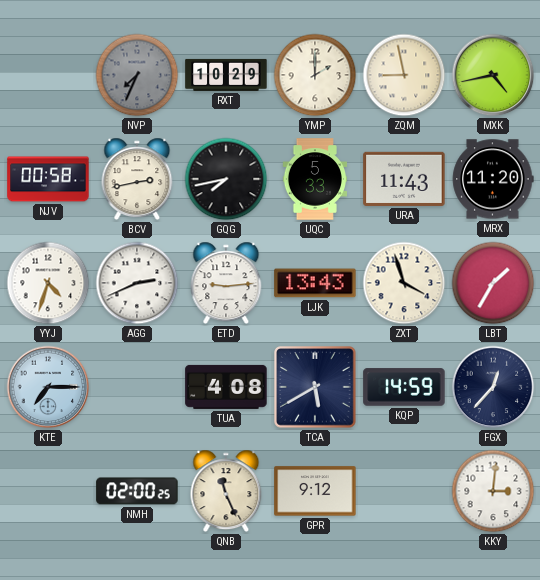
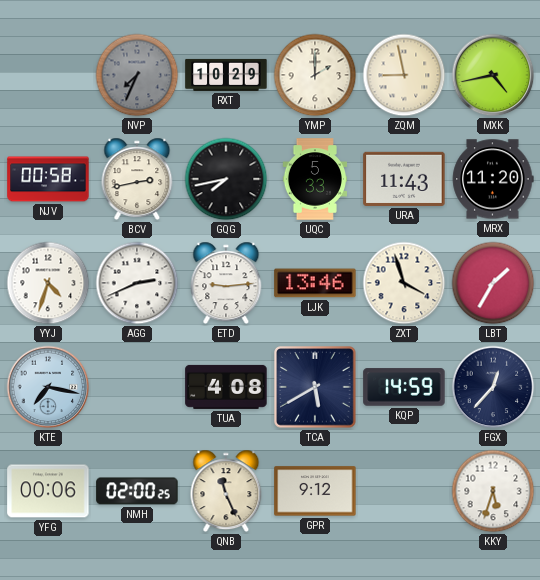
LJK: 13:43 -> 13:46
KTE: 7:15 -> 7:17
YFG: none -> 00:06
KKY: 3:01 -> 5:33
